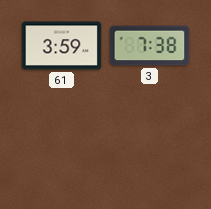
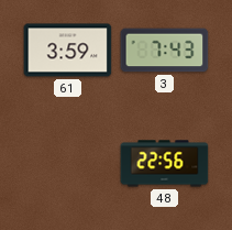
3: 7:38 -> 7:43
48: none -> 22:56
